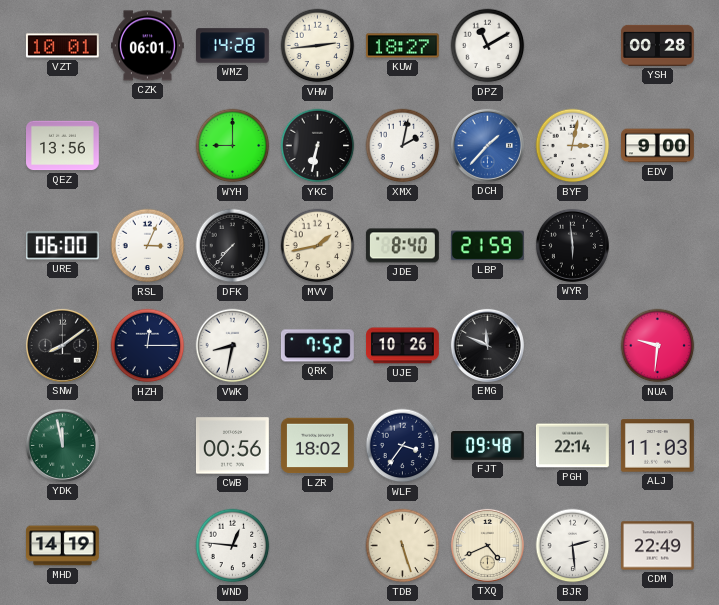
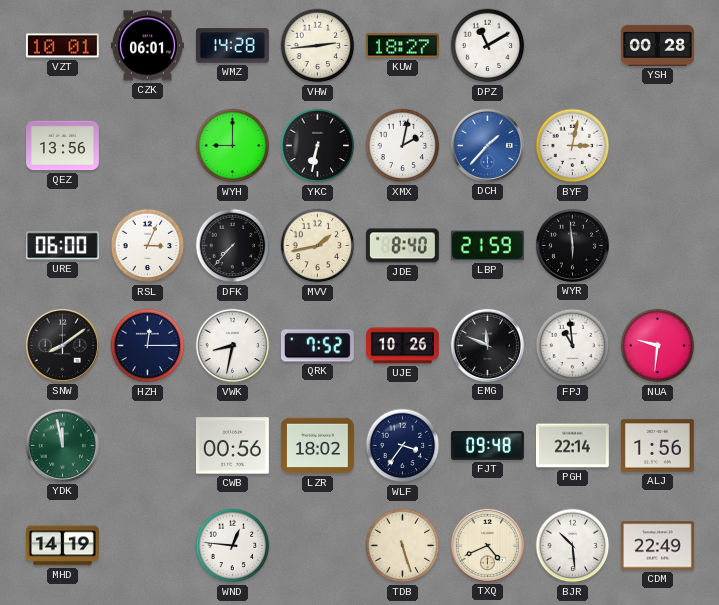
EDV: 9:00 -> none
FPJ: none -> 10:59
ALJ: 11:03 -> 1:56
BJR: 2:29 -> 10:29
